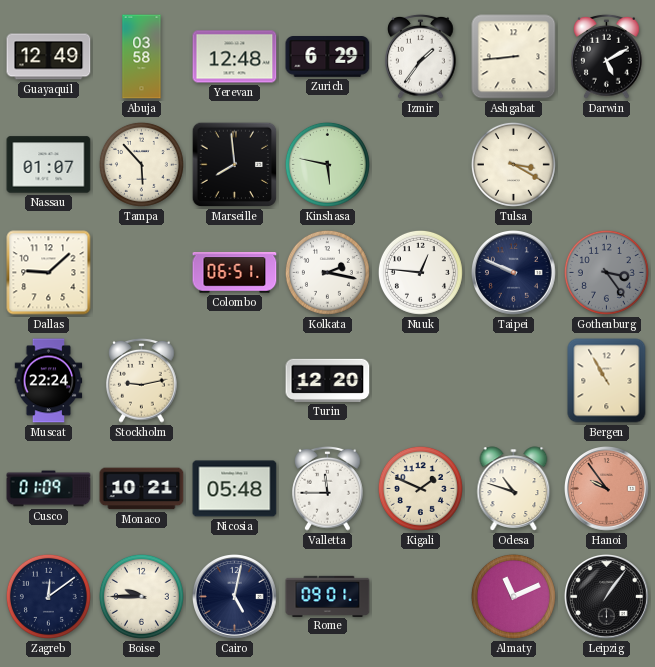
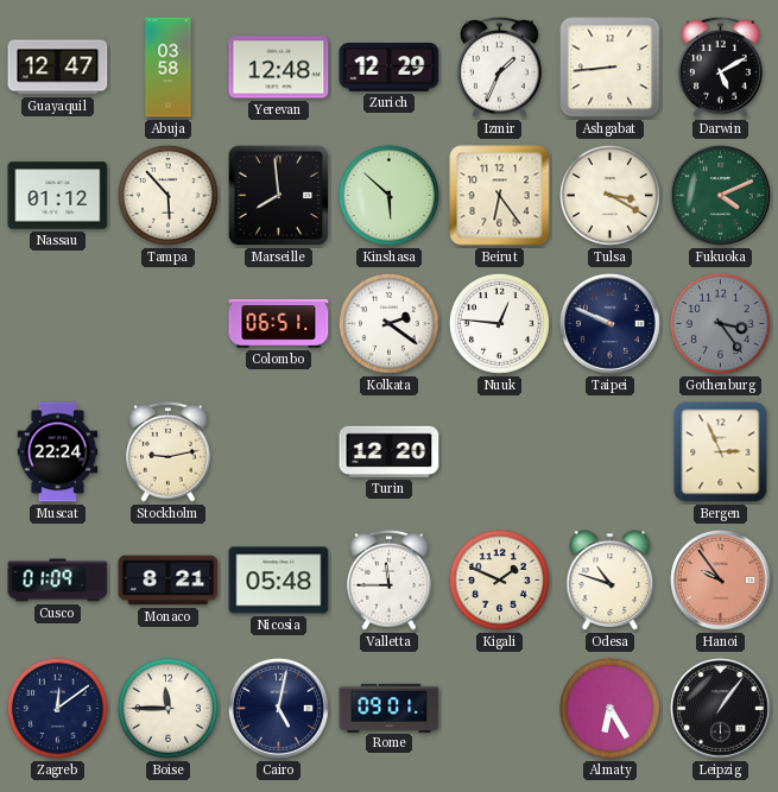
Guayaquil: 12:49 -> 12:47
Zurich: 6:29 -> 12:29
Izmir: 1:36 -> 1:34
Nassau: 01:07 -> 01:12
Kinshasa: 5:47 -> 5:52
Beirut: none -> 6:24
Fukuoka: none -> 4:11
Dallas: 9:08 -> none
Kolkata: 2:17 -> 2:21
Bergen: 10:55 -> 2:56
Monaco: 10:21 -> 8:21
Boise: 9:45 -> 11:45
Almaty: 11:11 -> 6:25
